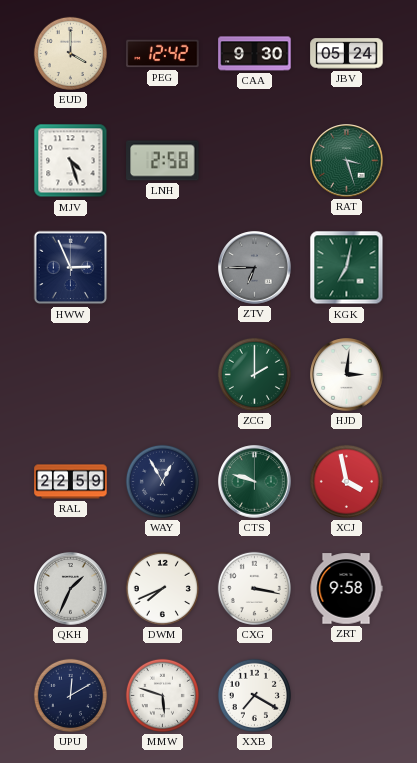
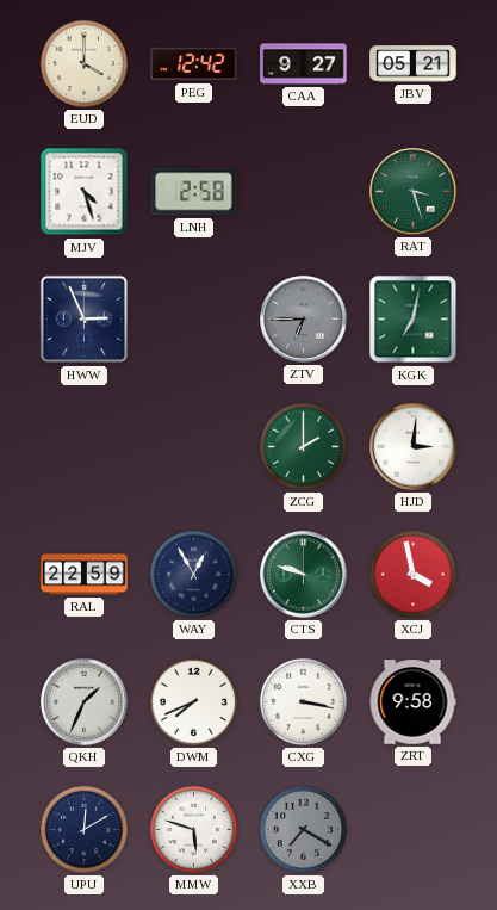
CAA: 9:30 -> 9:27
JBV: 05:24 -> 05:21
XXB dial: white -> grey
